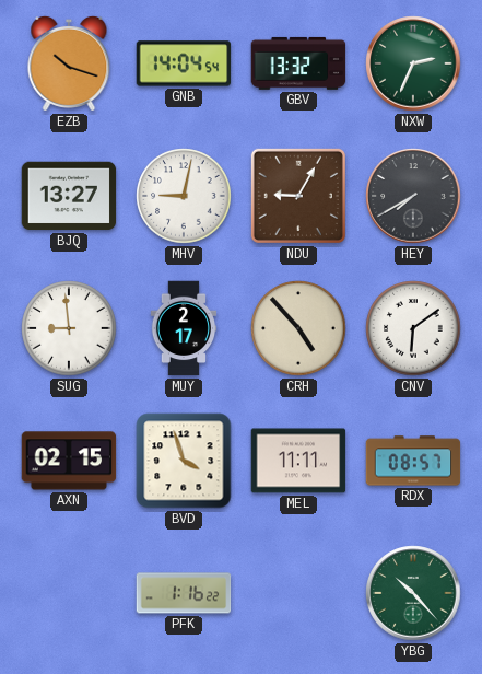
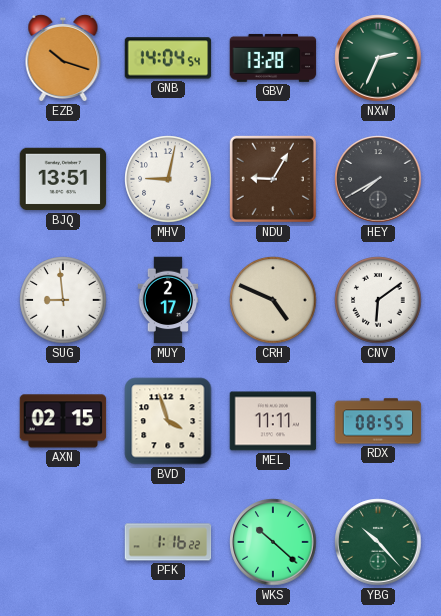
GBV: 13:32 -> 13:28
BJQ: 13:27 -> 13:51
CRH: 4:53 -> 4:49
RDX: 08:57 -> 08:55
WKS: none -> 10:22
